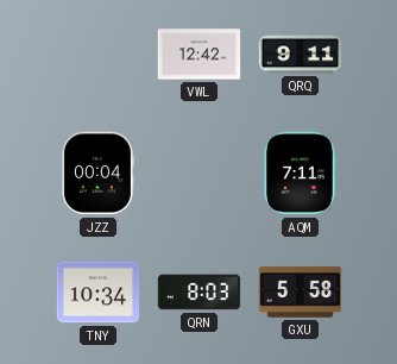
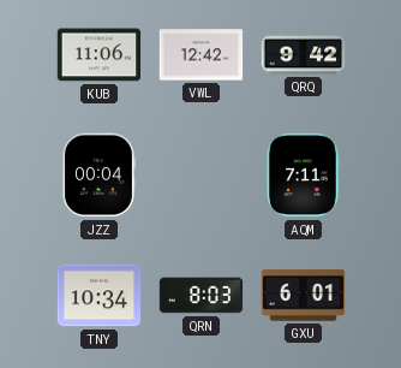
KUB: none -> 11:06
QRQ: 9:11 -> 9:42
GXU: 5:58 -> 6:01
